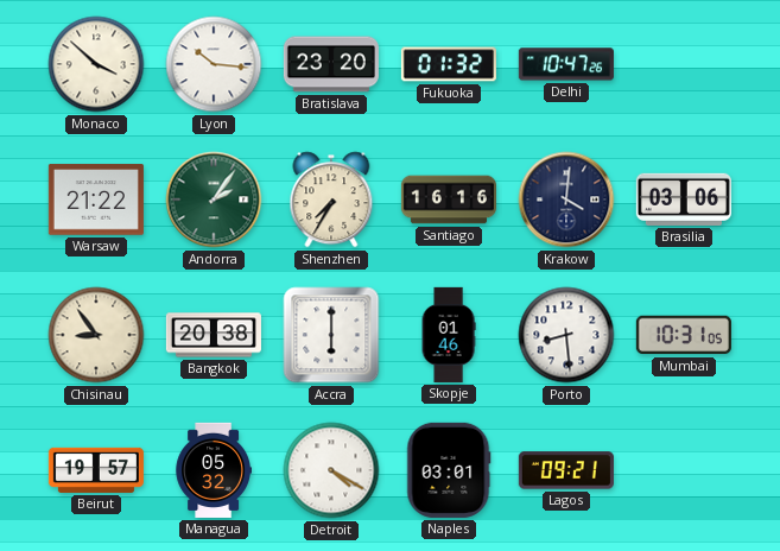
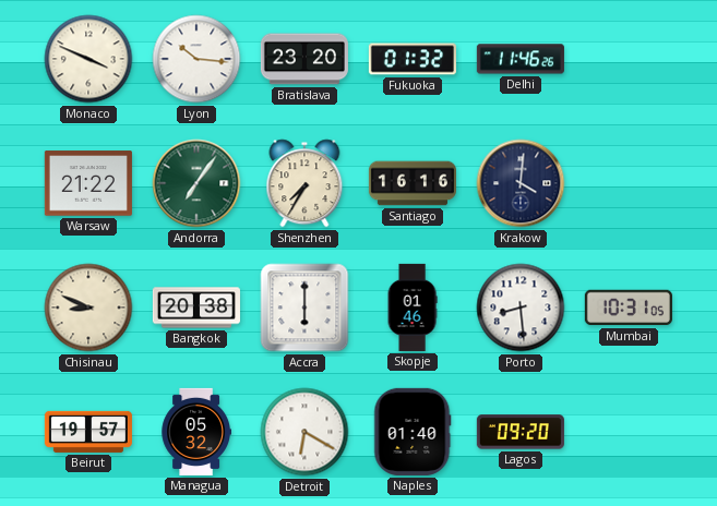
Monaco: 3:52 -> 3:49
Delhi: 10:47 -> 11:46
Andorra: 2:06 -> 7:06
Brasilia: 03:06 -> none
Chisinau: 8:54 -> 8:49
Detroit: 4:20 -> 6:20
Naples: 03:01 -> 01:40
Lagos: 09:21 -> 09:20
